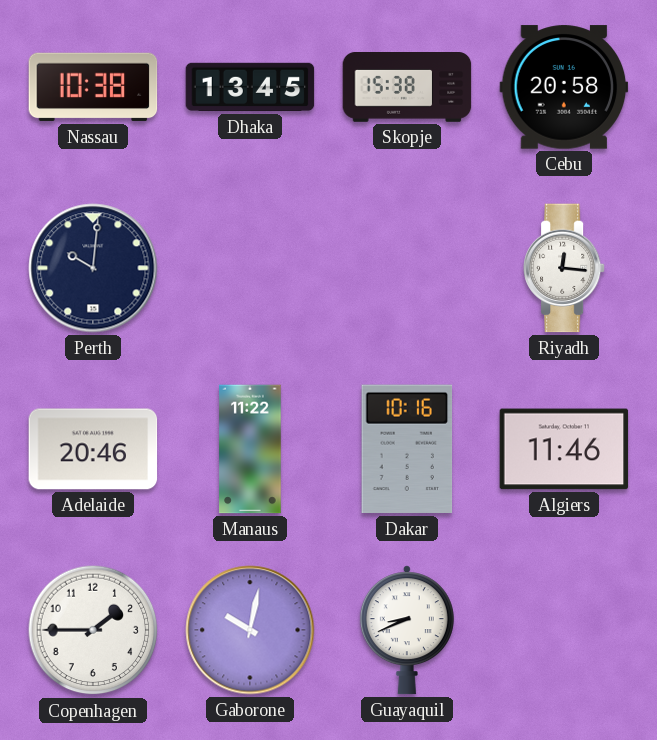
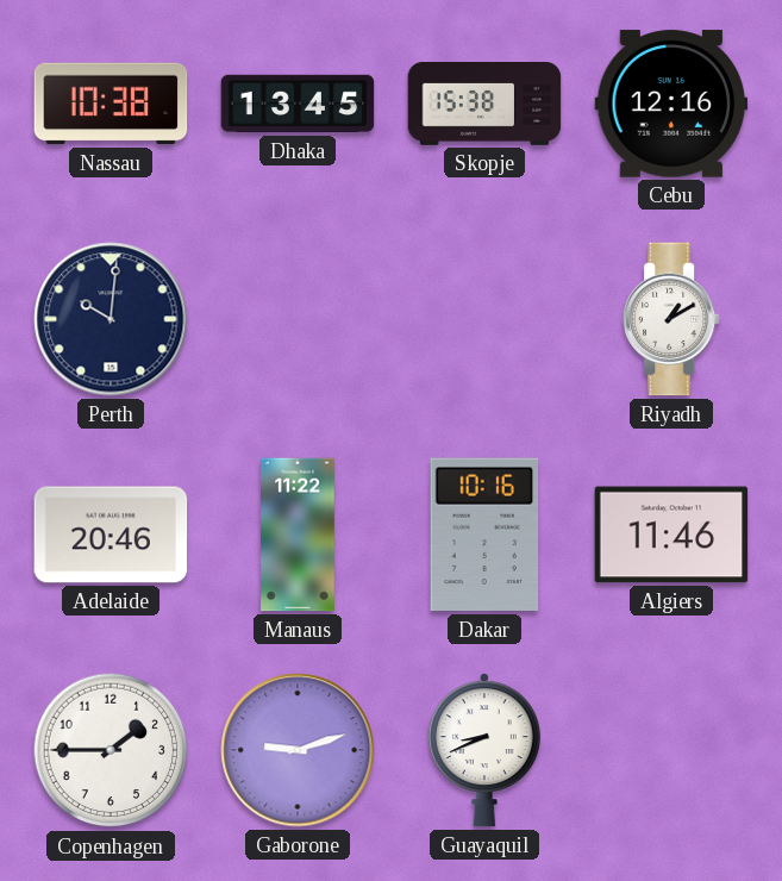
Cebu: 20:58 -> 12:16
Riyadh: 12:16 -> 1:10
Gaborone: 10:02 -> 9:12
